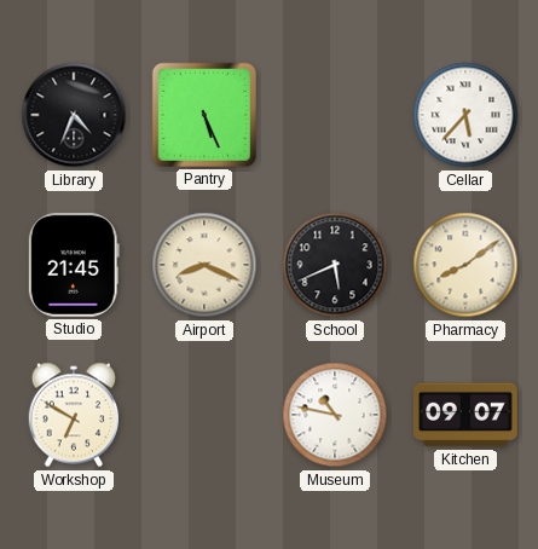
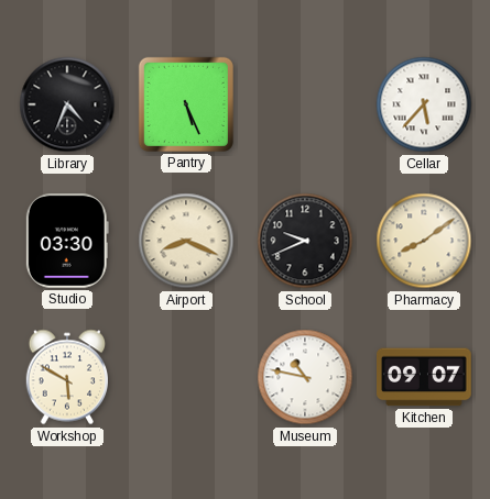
Studio: 21:45 -> 03:30
School: 5:41 -> 9:41
Workshop: 6:50 -> 5:50
